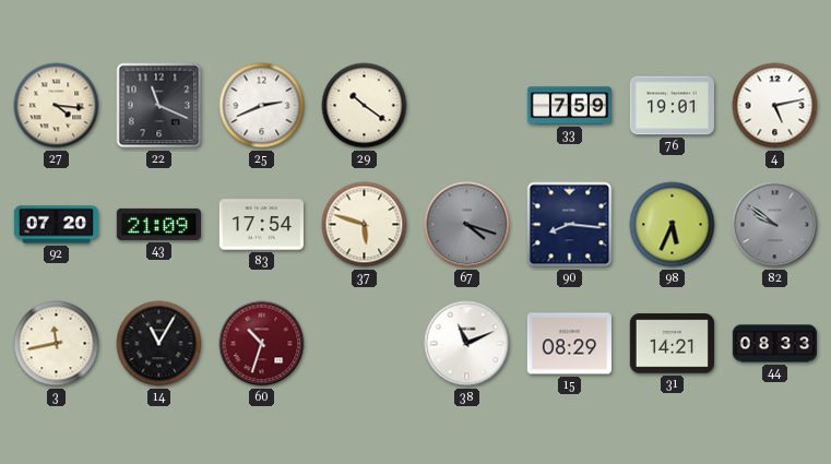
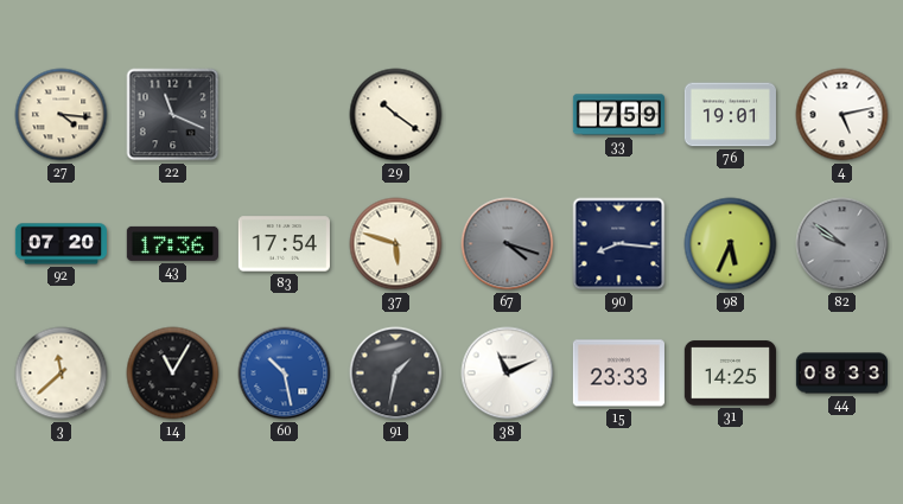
25: 2:41 -> none
43: 21:09 -> 17:36
3: 11:43 -> 11:38
60: 10:33 -> 10:28
60 dial: burgundy -> blue
91: none -> 1:32
15: 08:29 -> 23:33
31: 14:21 -> 14:25
